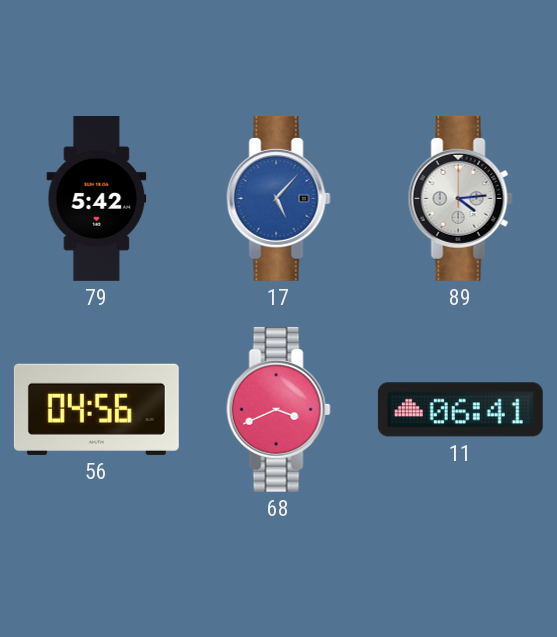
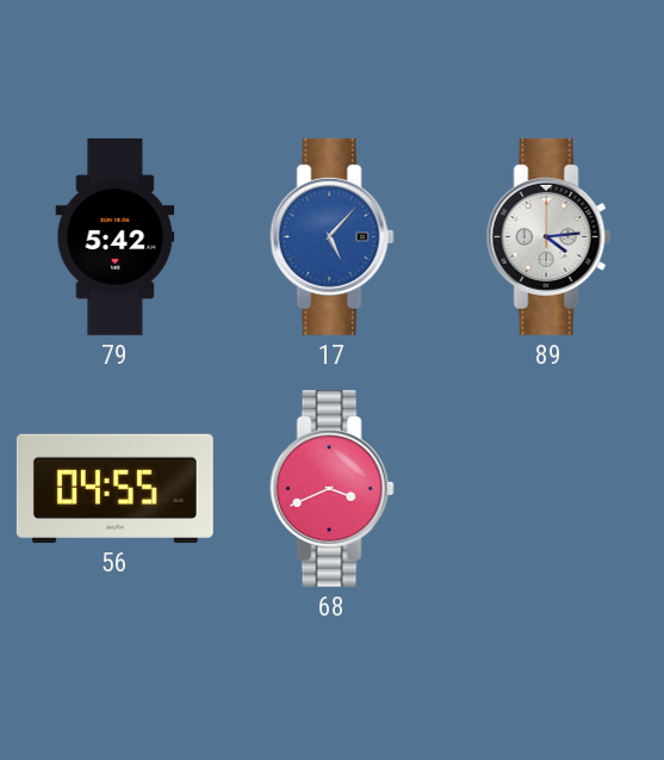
56: 04:56 -> 04:55
11: 06:41 -> none
